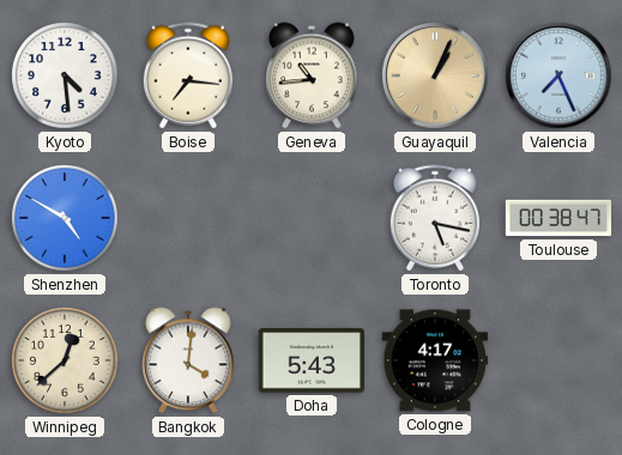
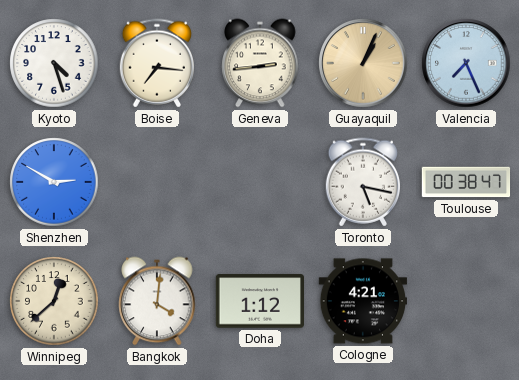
Kyoto: 4:29 -> 4:27
Geneva: 10:44 -> 2:44
Shenzhen: 4:50 -> 2:50
Doha: 5:43 -> 1:12
Cologne: 4:17 -> 4:21
